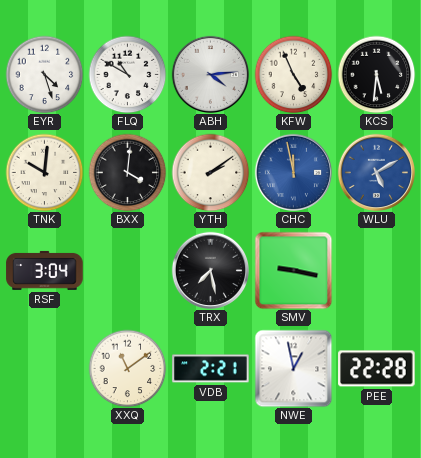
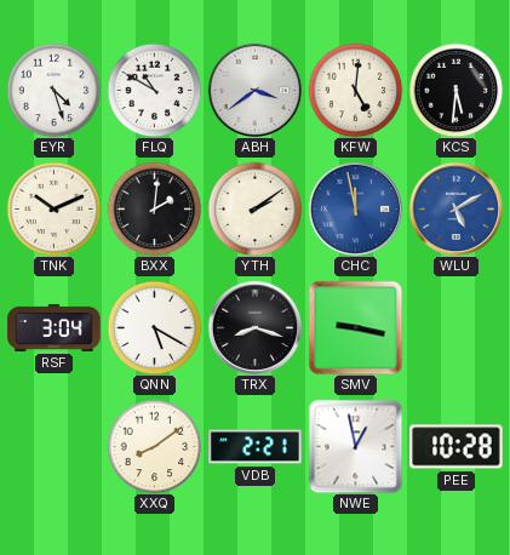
ABH: 4:14 -> 3:39
KFW: 4:56 -> 5:01
TNK: 10:01 -> 10:11
BXX: 4:01 -> 2:01
QNN: none -> 5:20
TRX: 7:28 -> 8:18
XXQ: 11:09 -> 8:09
PEE: 22:28 -> 10:28
